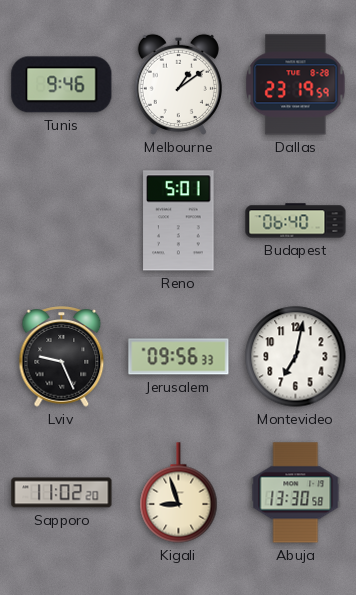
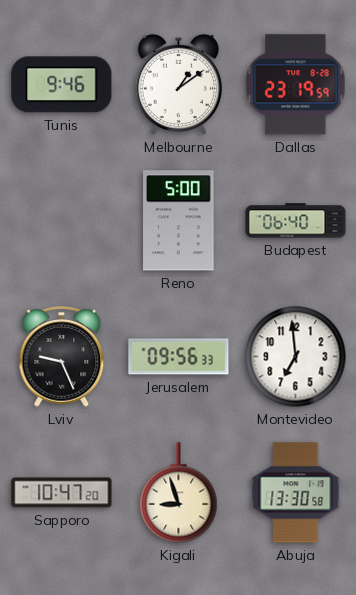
Reno: 5:01 -> 5:00
Montevideo: 7:02 -> 6:59
Sapporo: 11:02 -> 10:47
